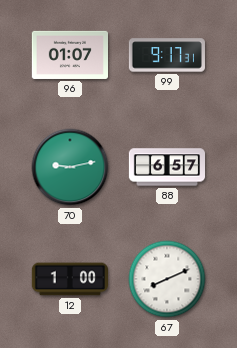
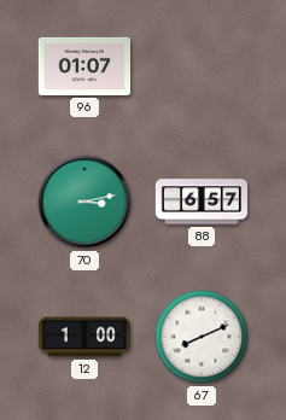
99: 9:17 -> none
70: 9:13 -> 3:13
